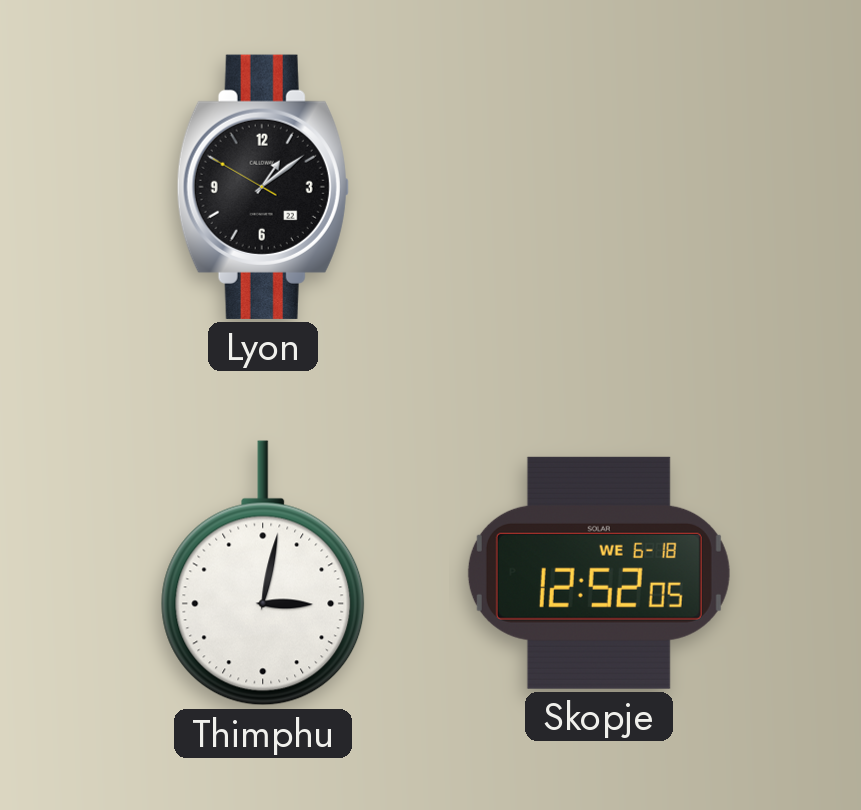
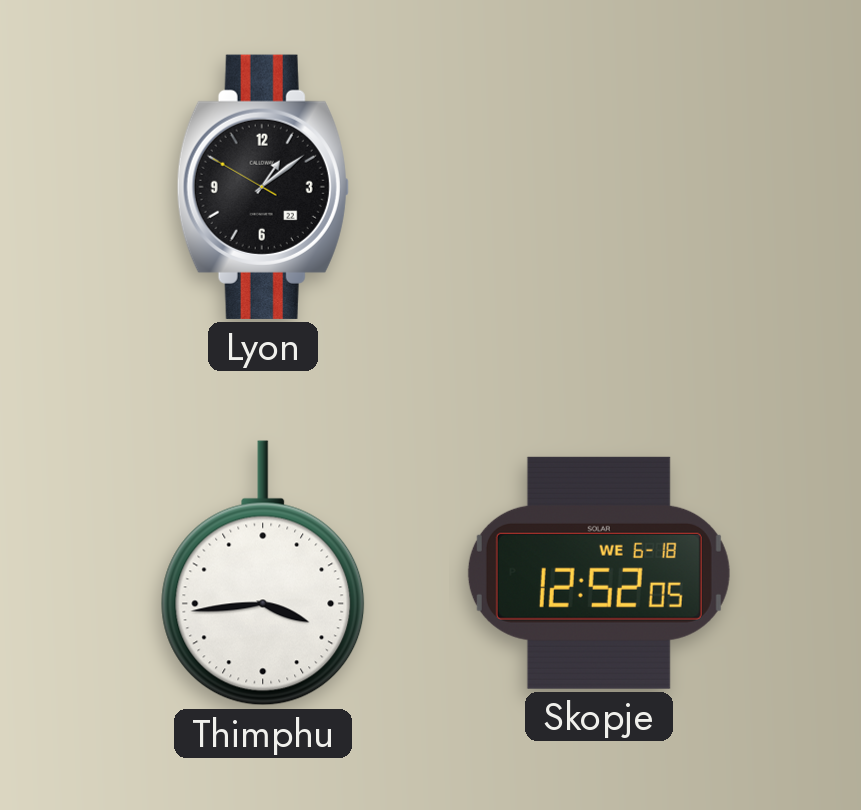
Thimphu: 3:02 -> 3:44
